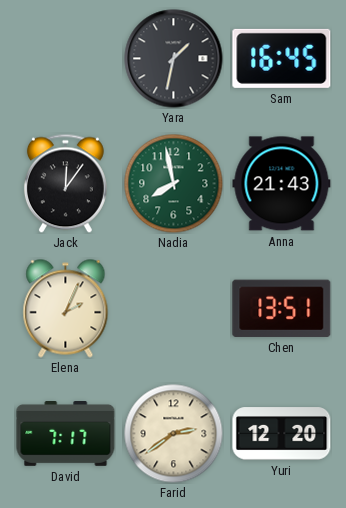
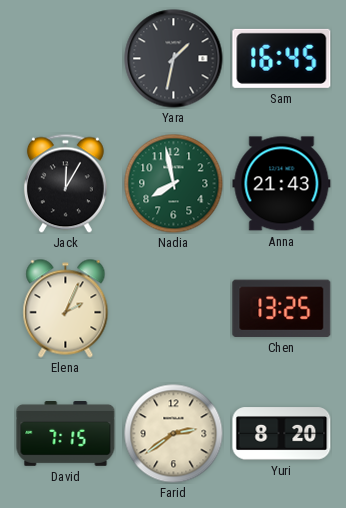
Jack: 12:06 -> 12:05
Chen: 13:51 -> 13:25
David: 7:17 -> 7:15
Yuri: 12:20 -> 8:20
